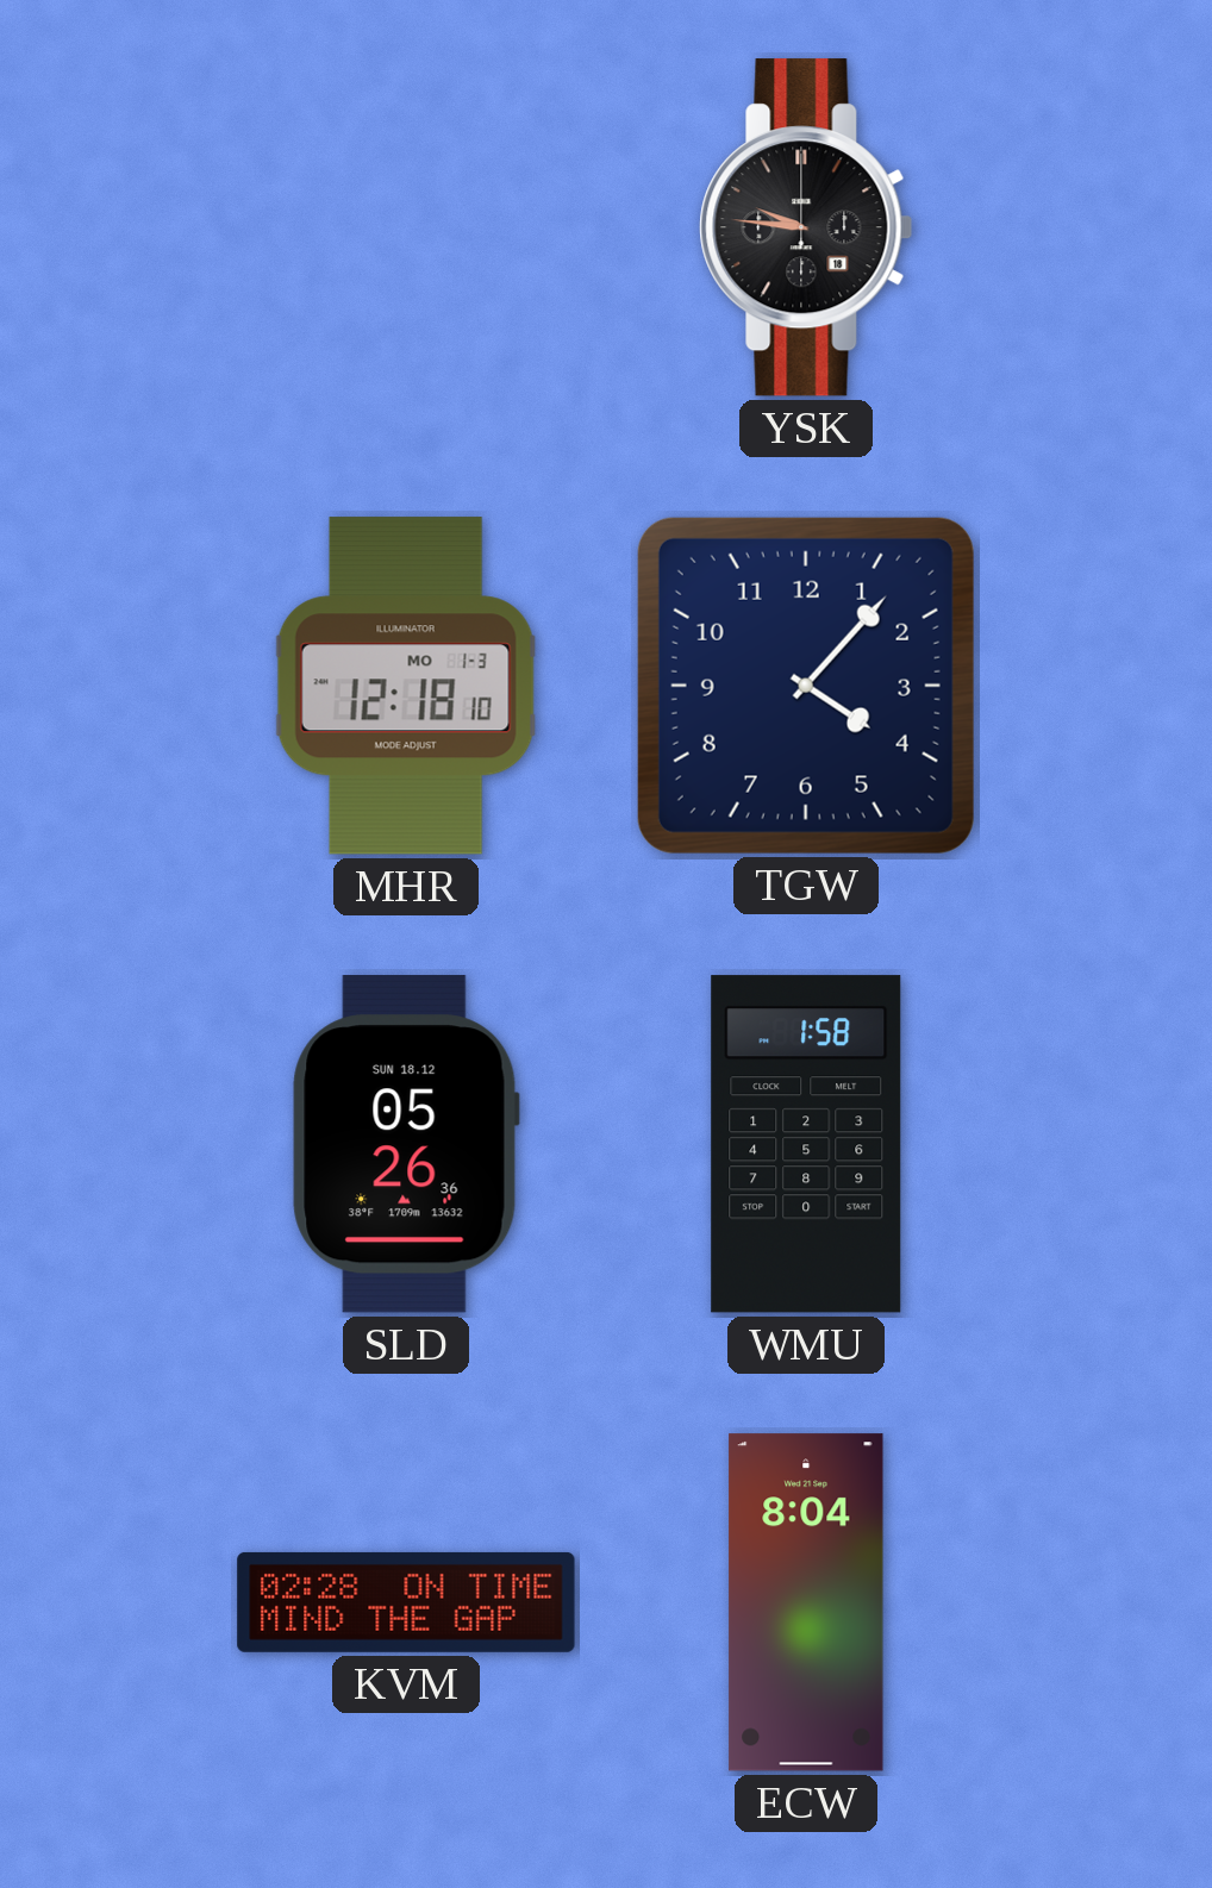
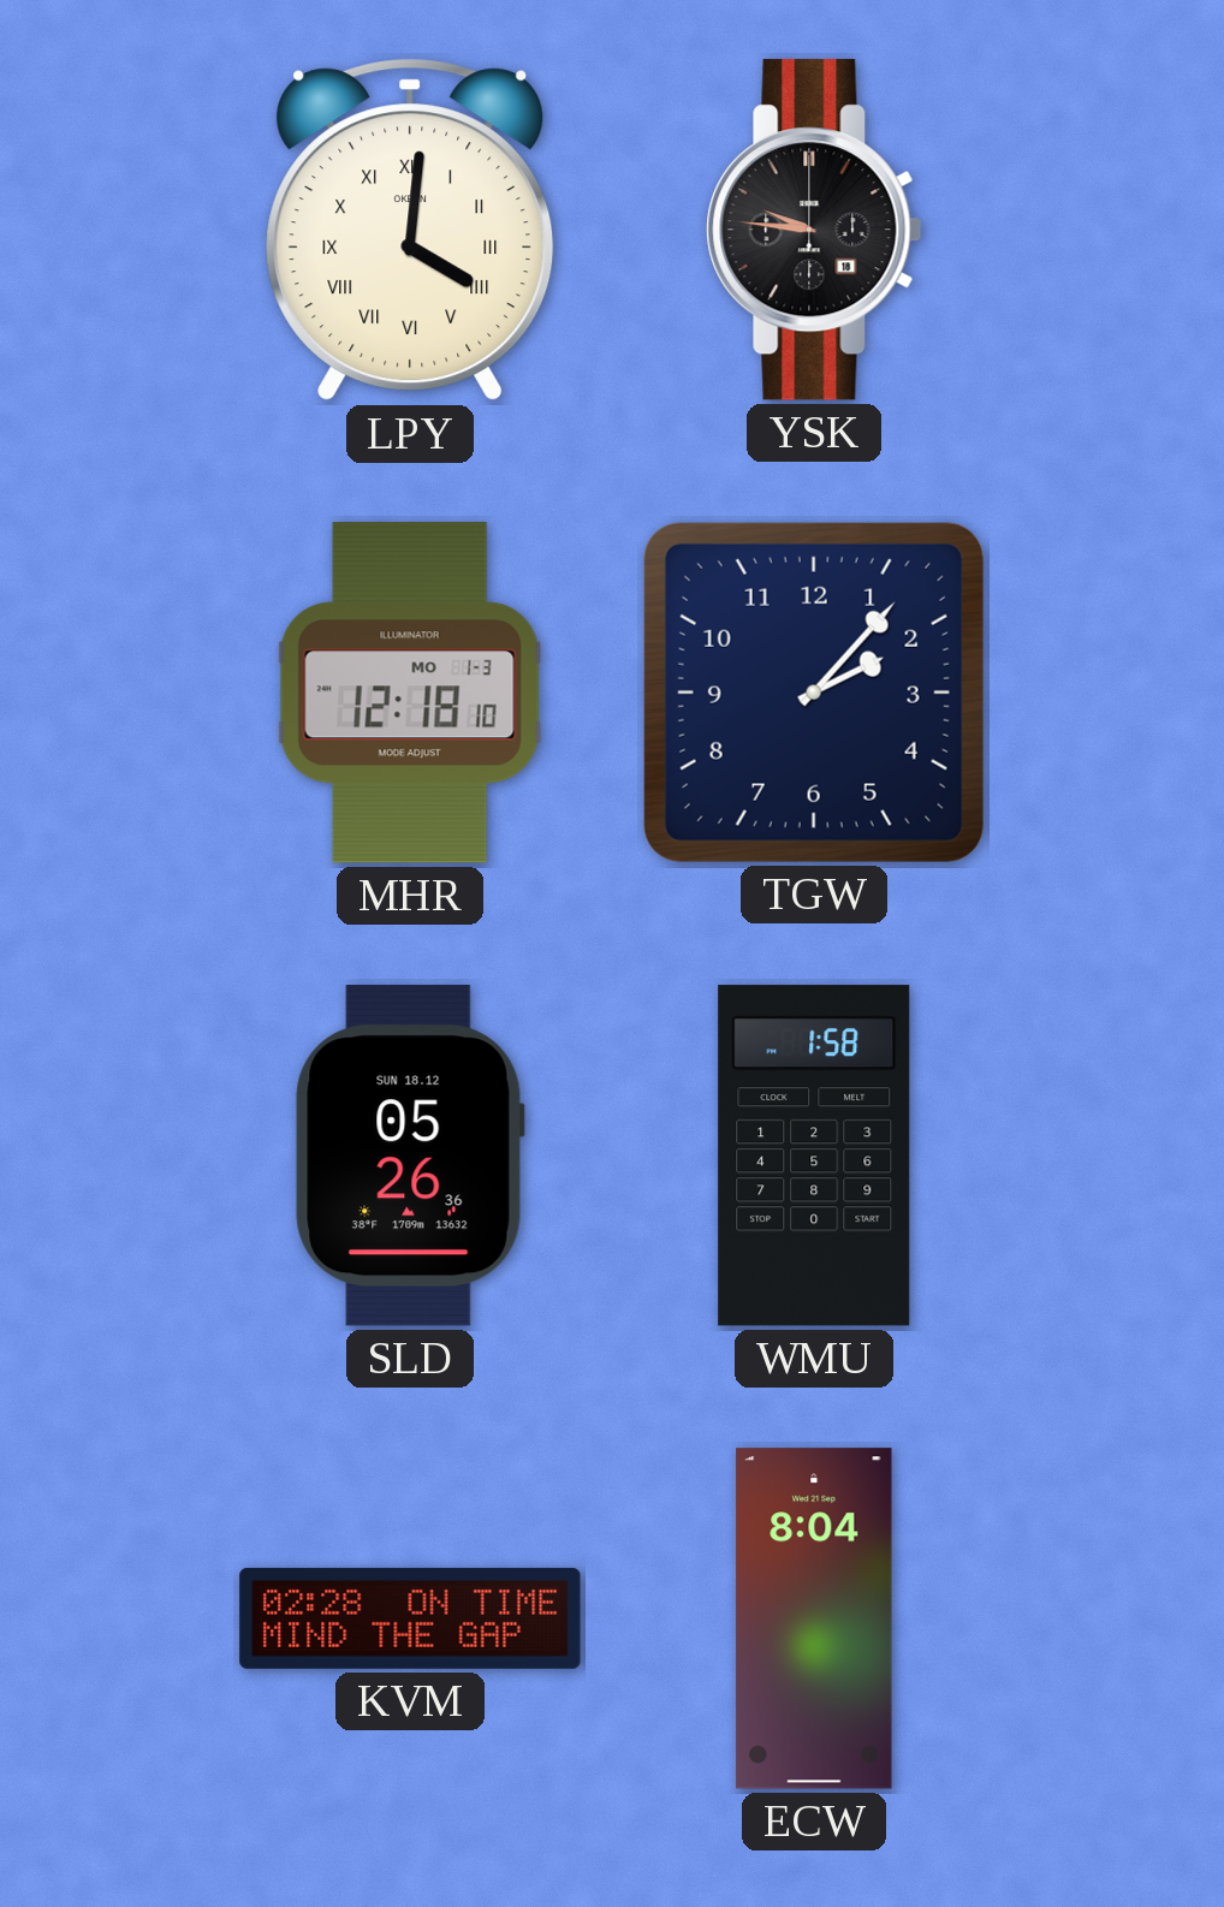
LPY: none -> 4:01
TGW: 4:07 -> 2:07
